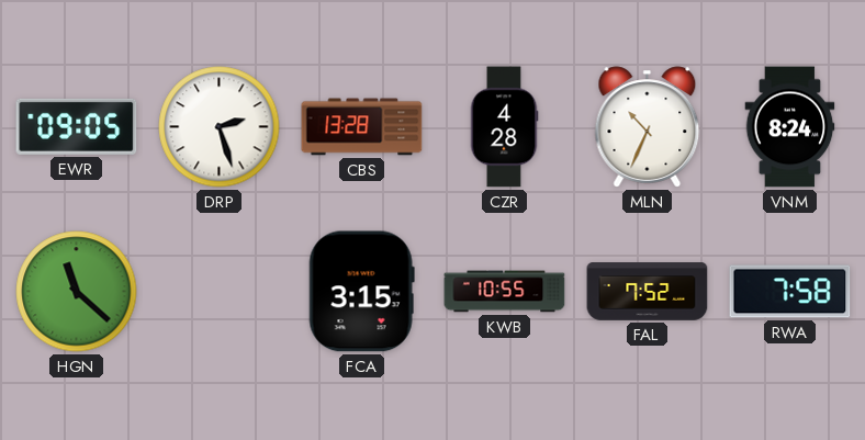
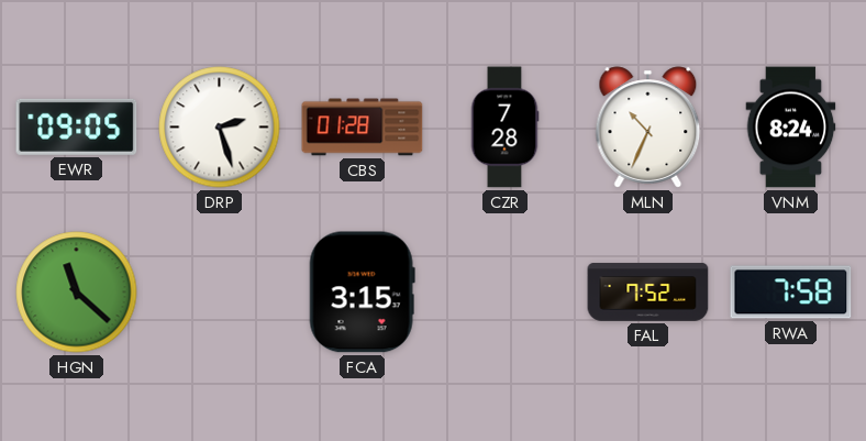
CBS: 13:28 -> 01:28
CZR: 4:28 -> 7:28
KWB: 10:55 -> none
